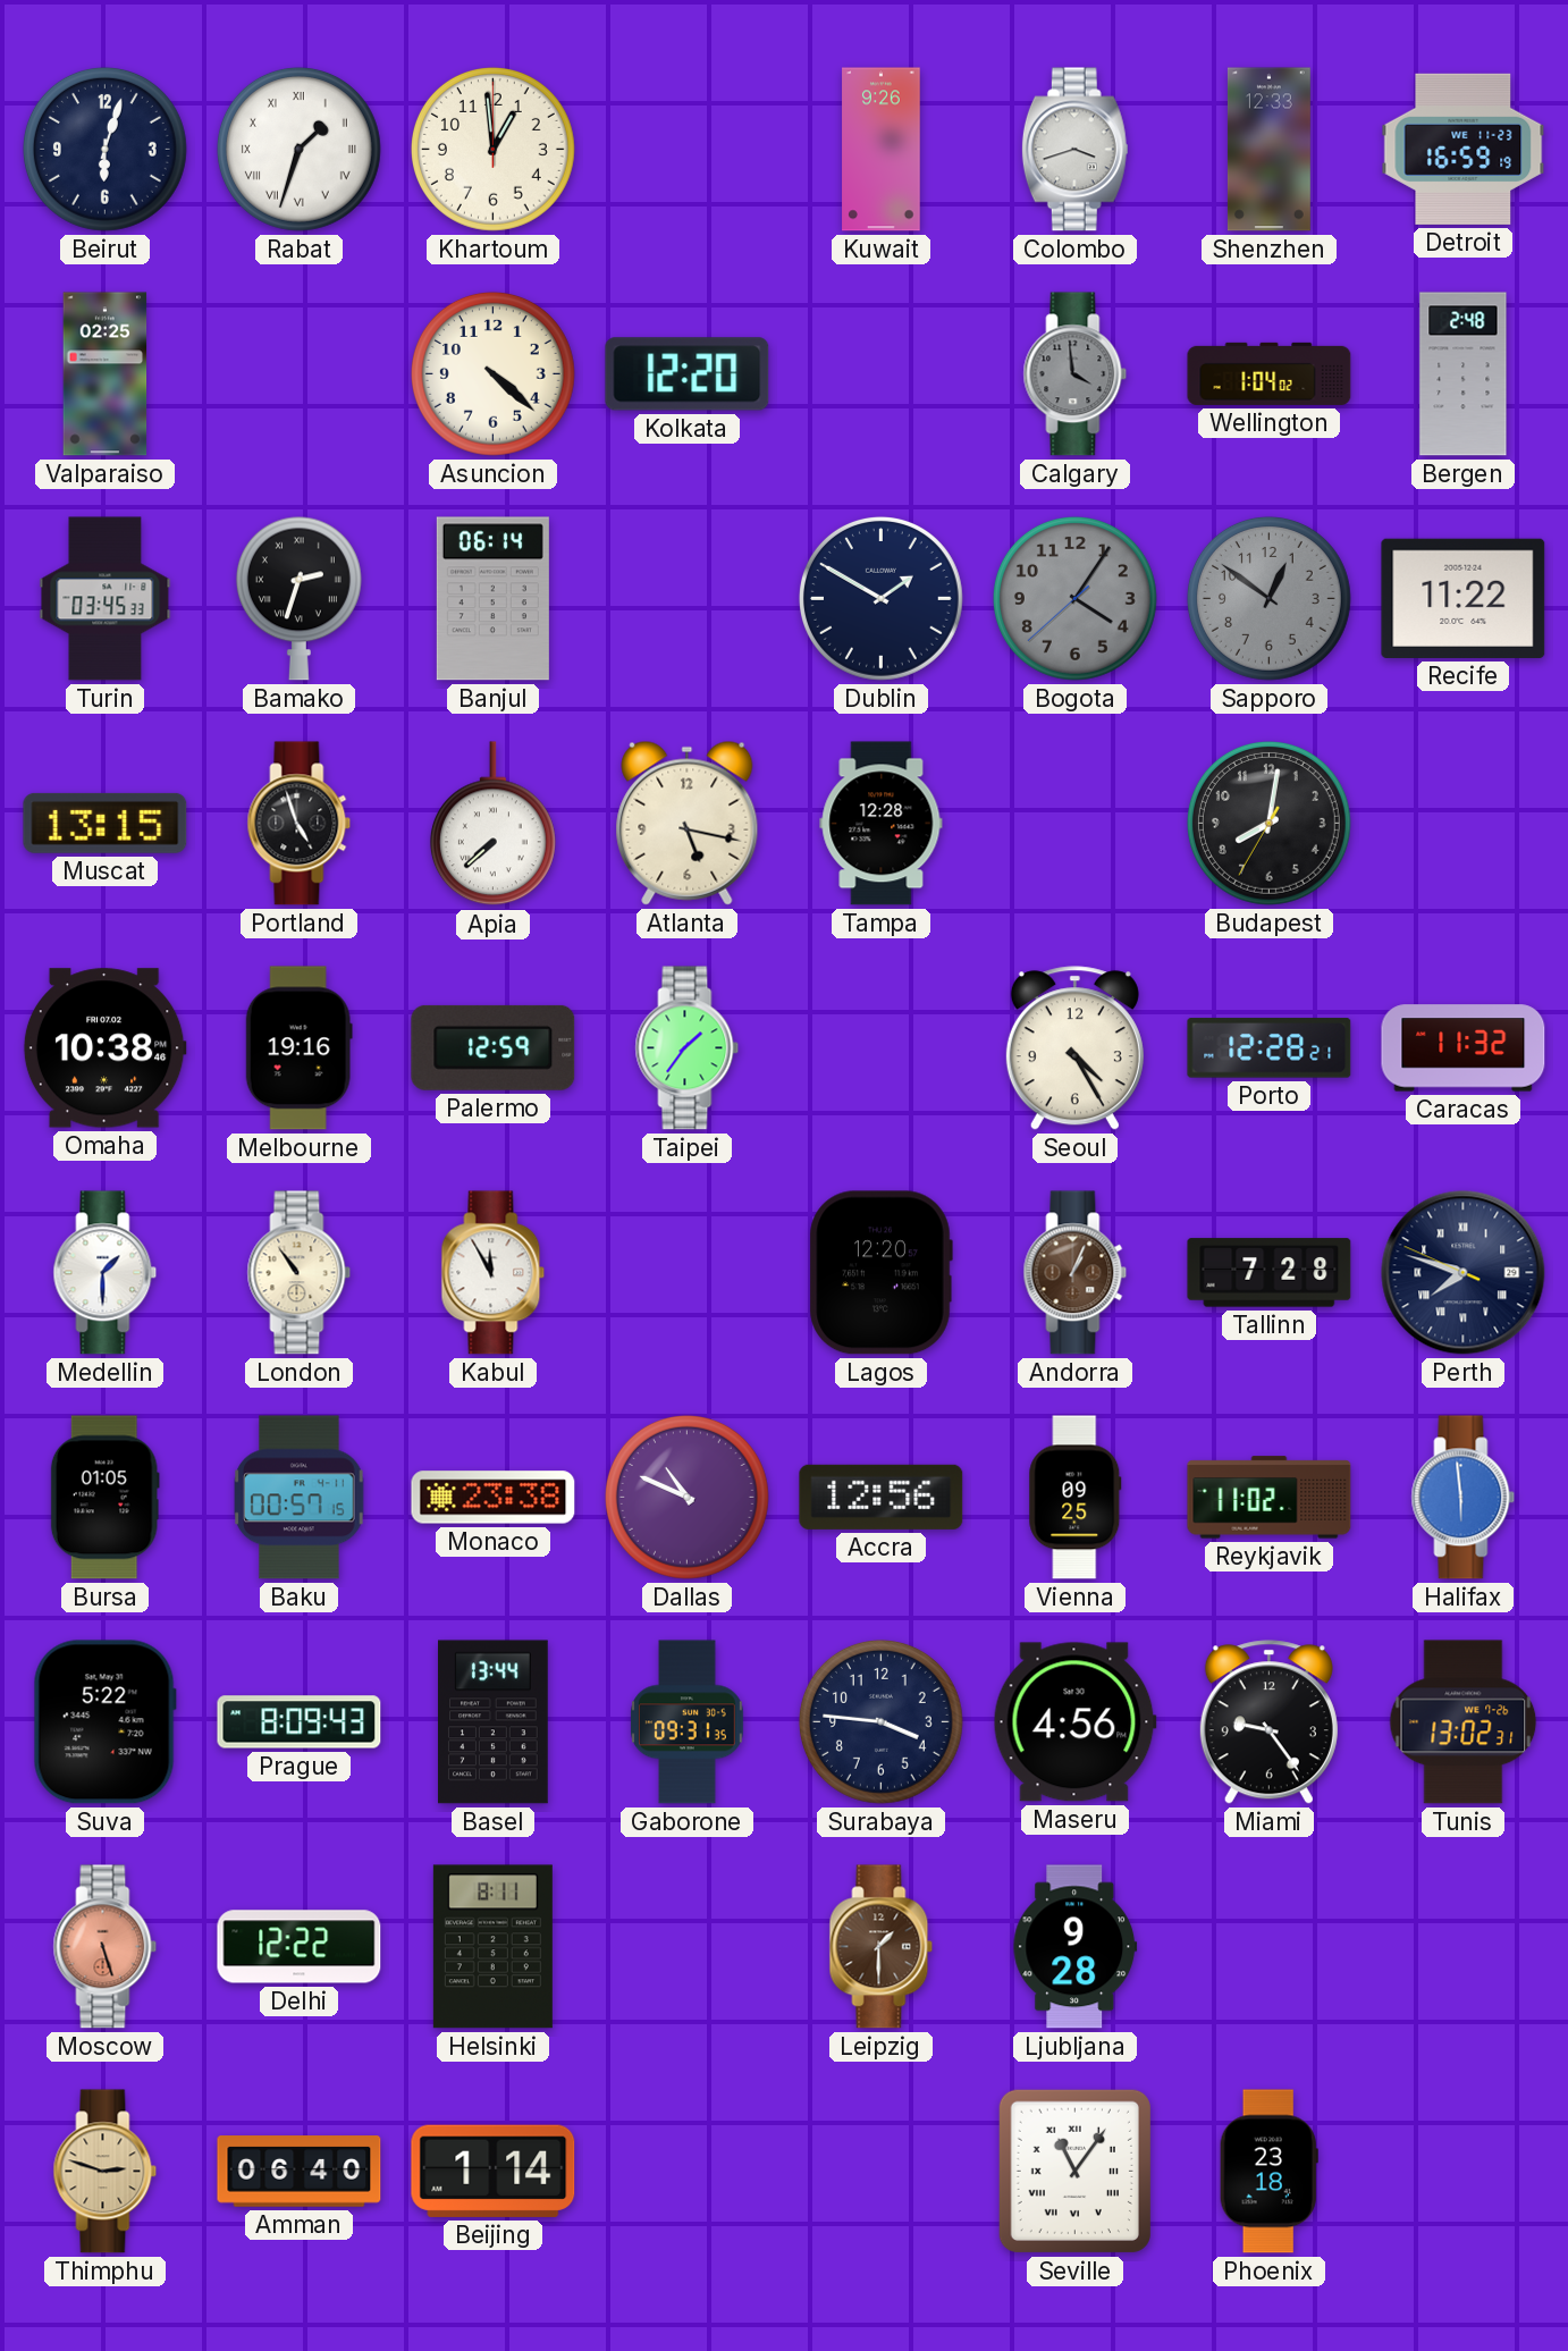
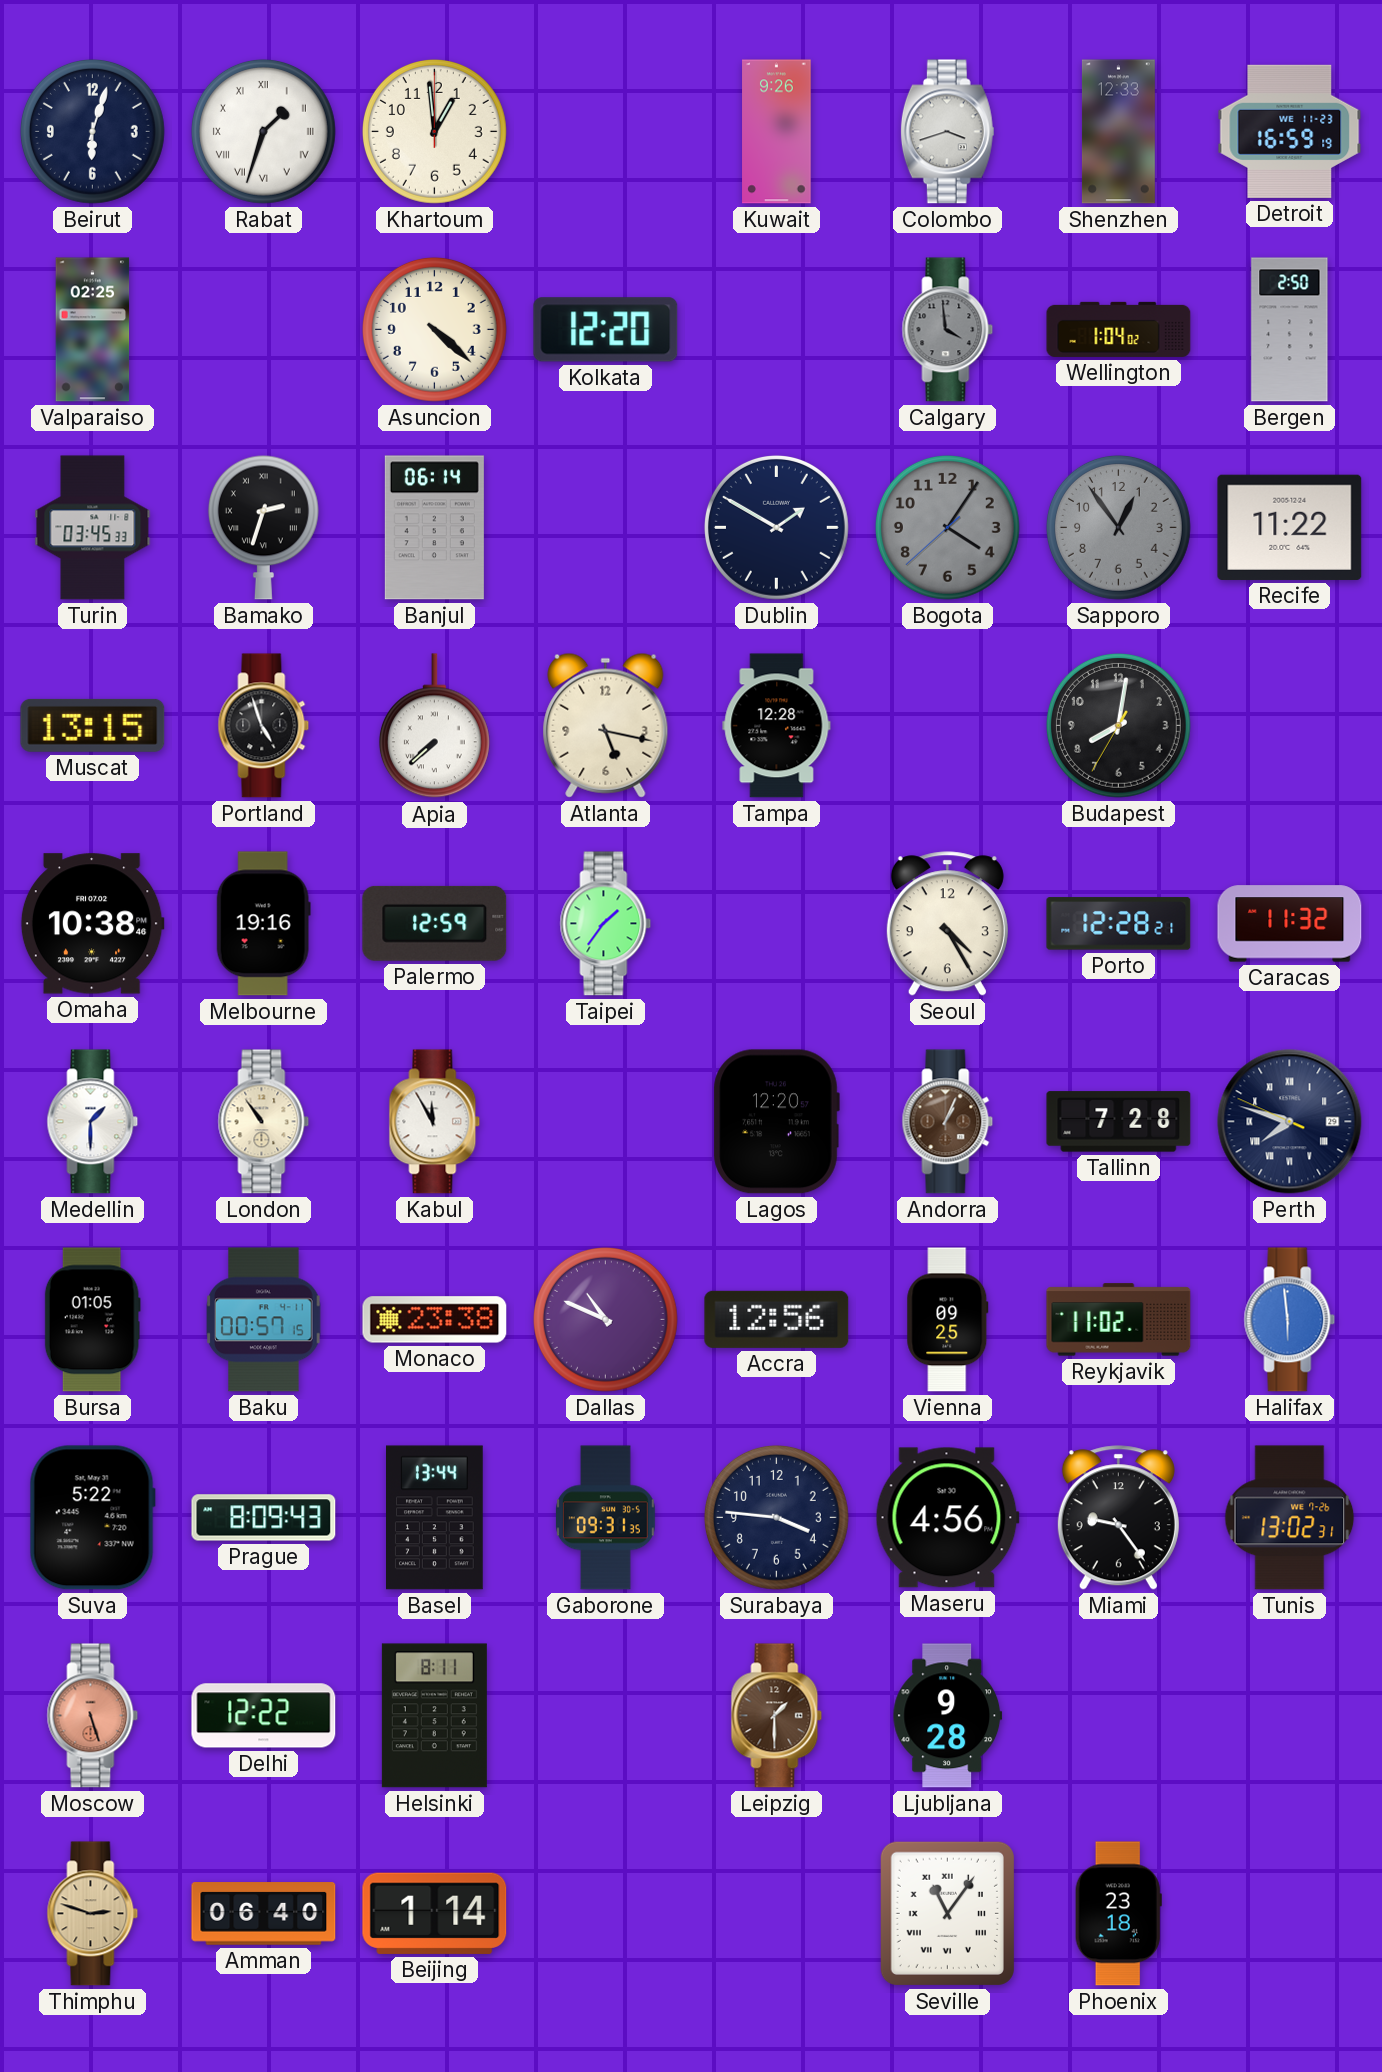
Bergen: 2:48 -> 2:50
Sapporo: 12:51 -> 12:54
